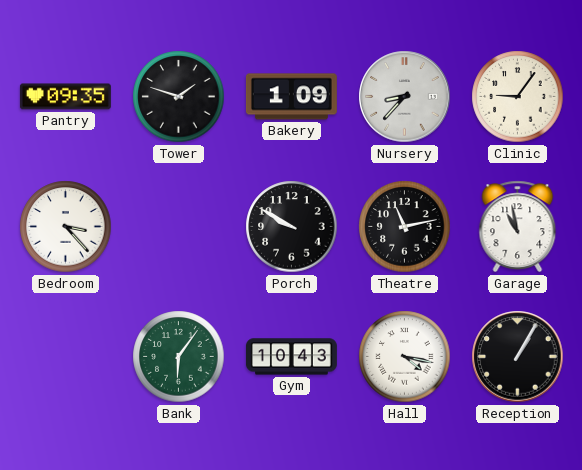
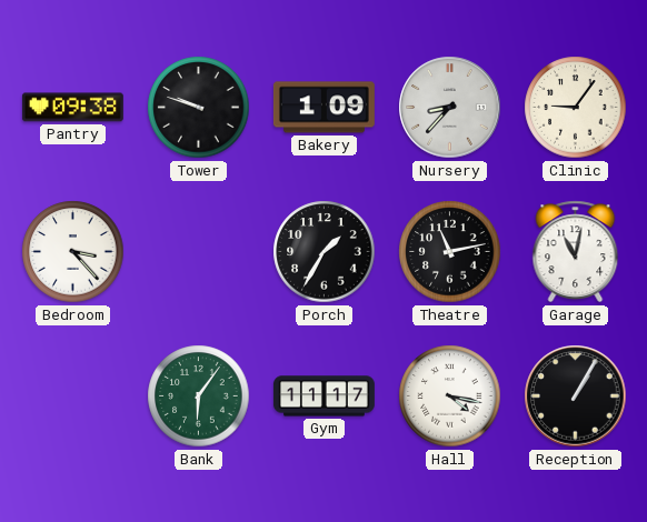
Pantry: 09:35 -> 09:38
Tower: 1:48 -> 9:48
Porch: 9:50 -> 1:35
Garage: 10:58 -> 11:02
Gym: 10:43 -> 11:17
